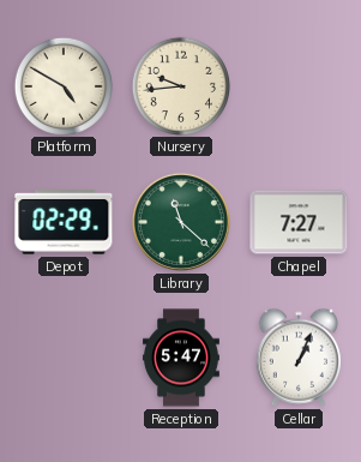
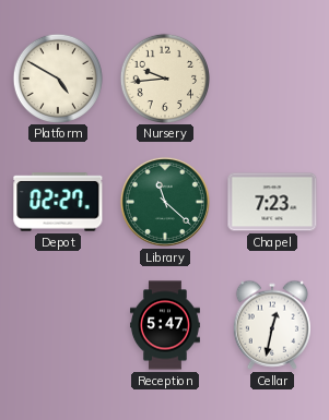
Depot: 02:29 -> 02:27
Chapel: 7:27 -> 7:23
Cellar: 1:04 -> 12:32
